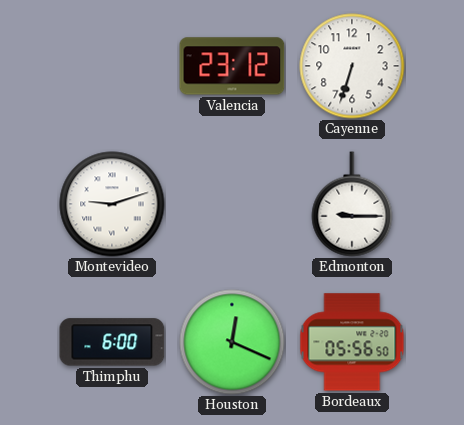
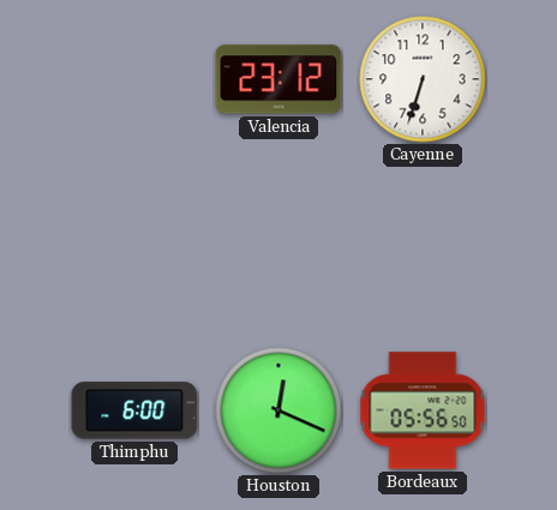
Montevideo: 9:12 -> none
Edmonton: 9:15 -> none
